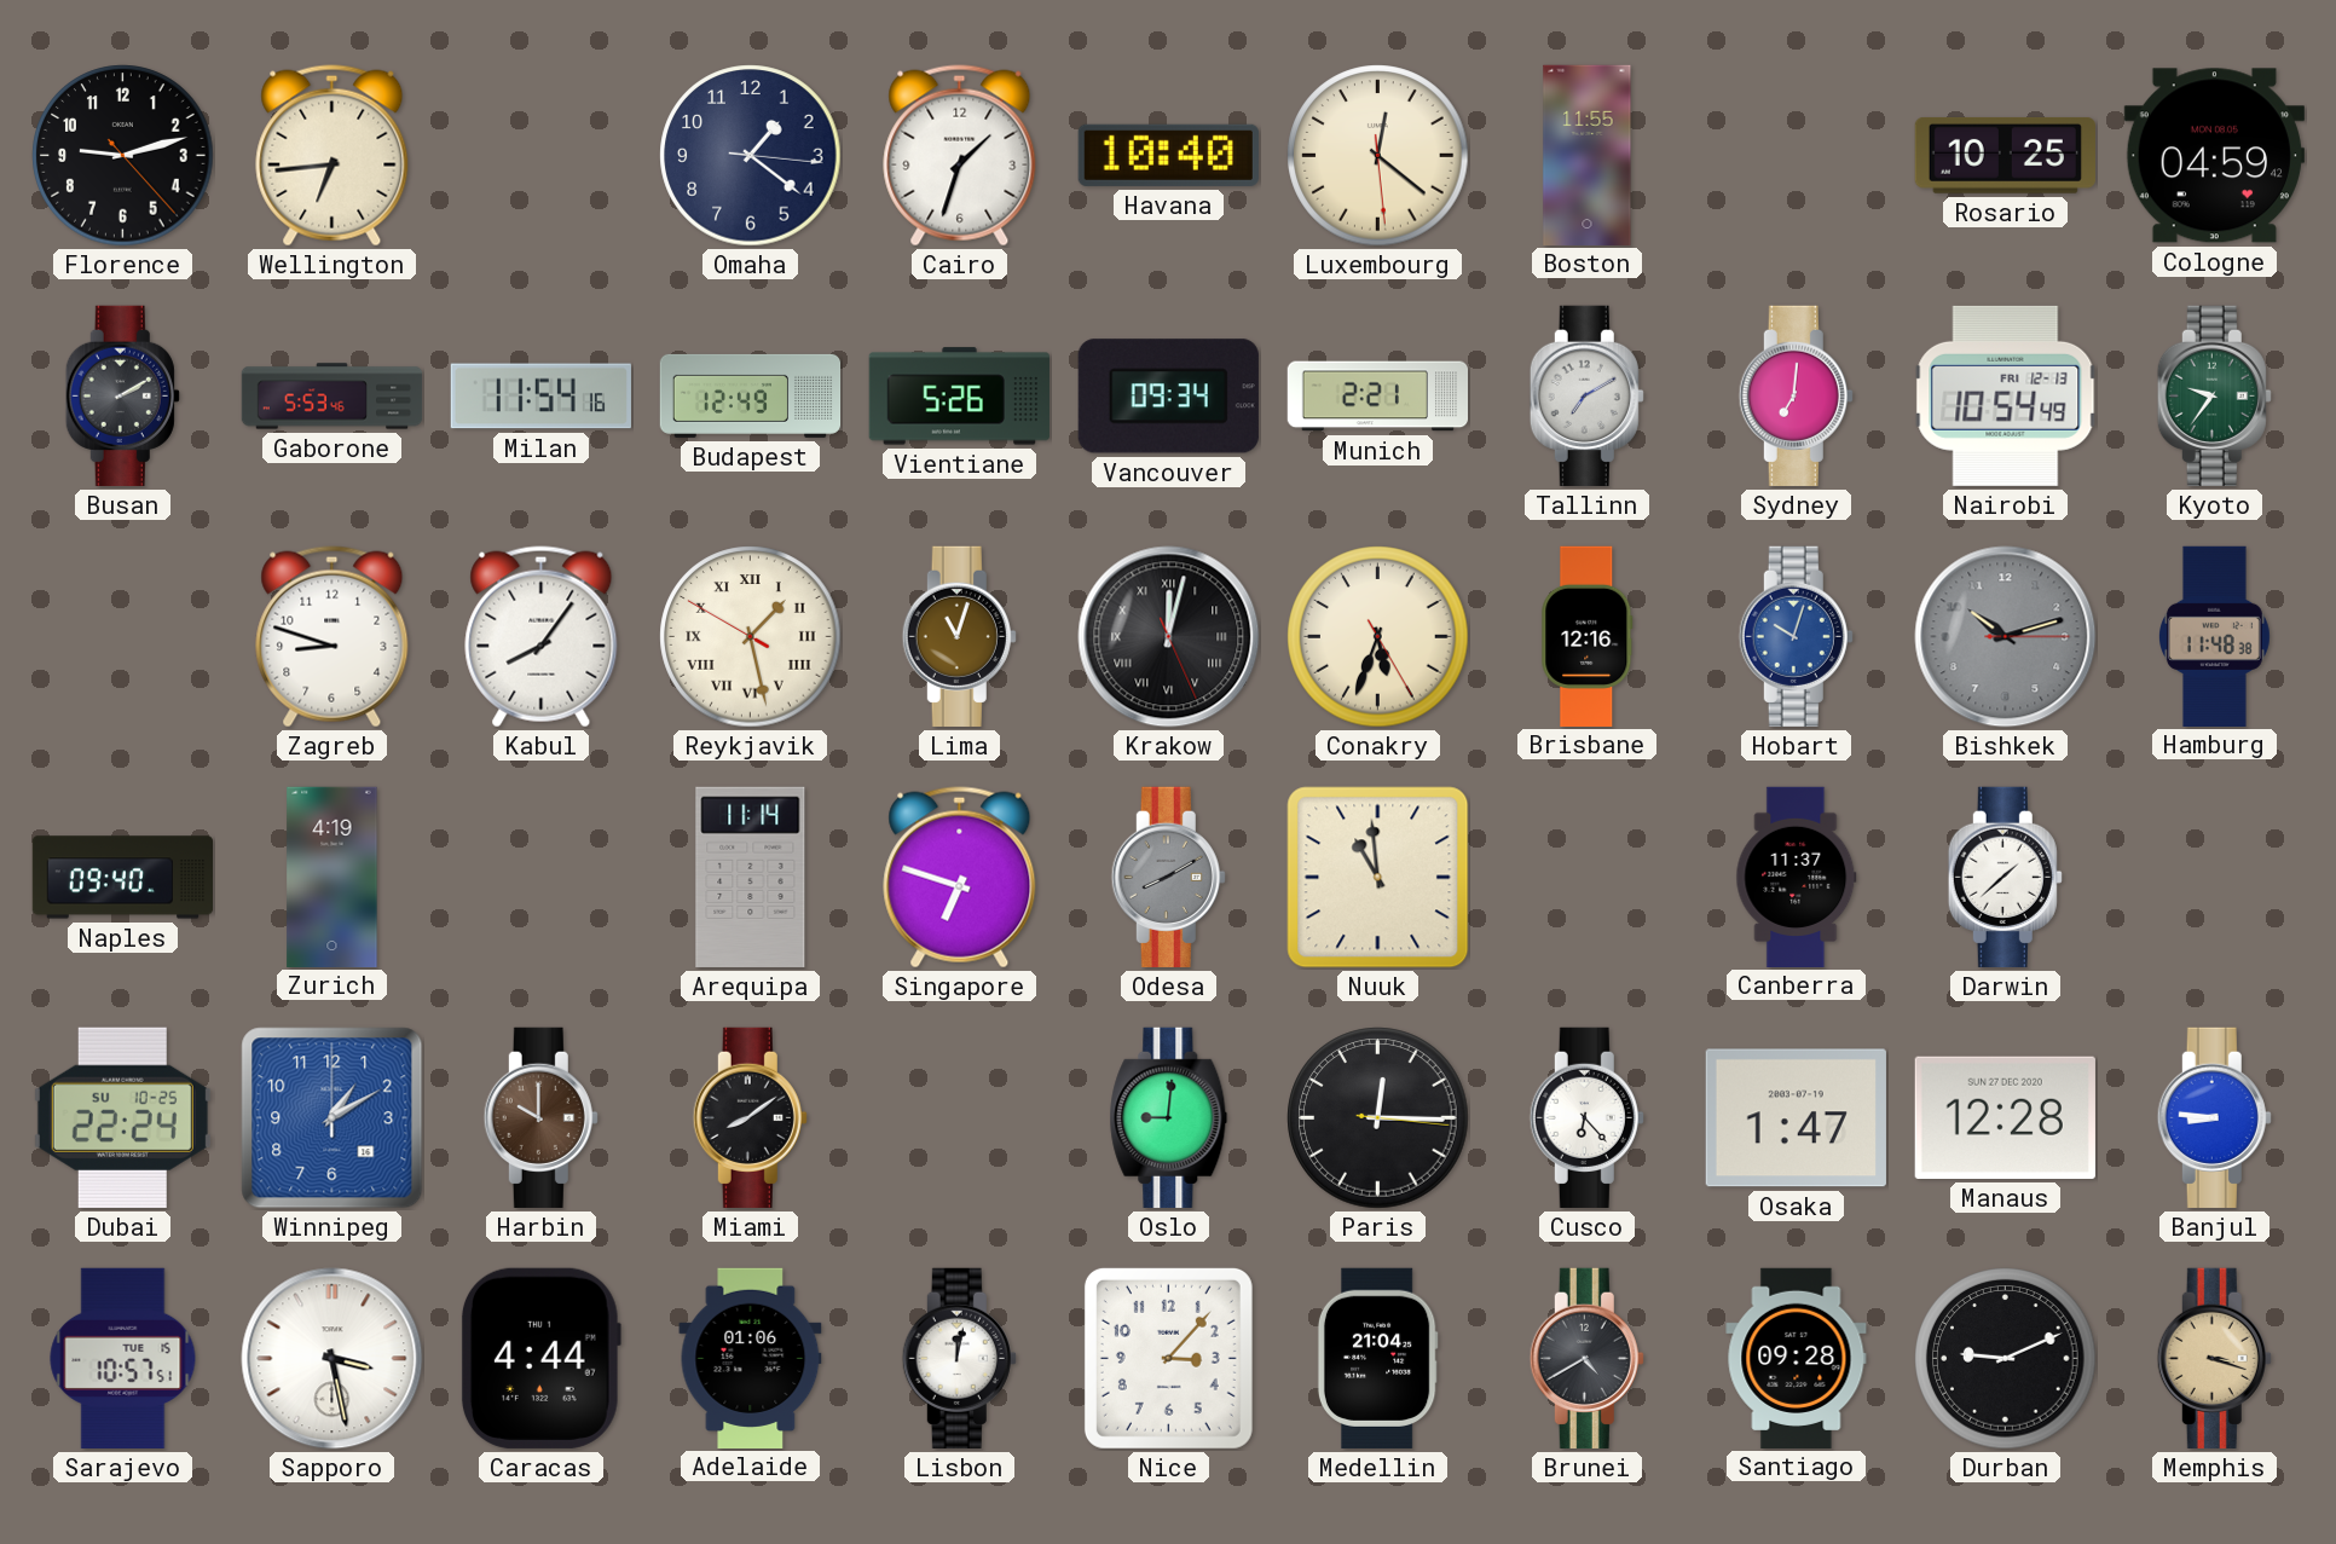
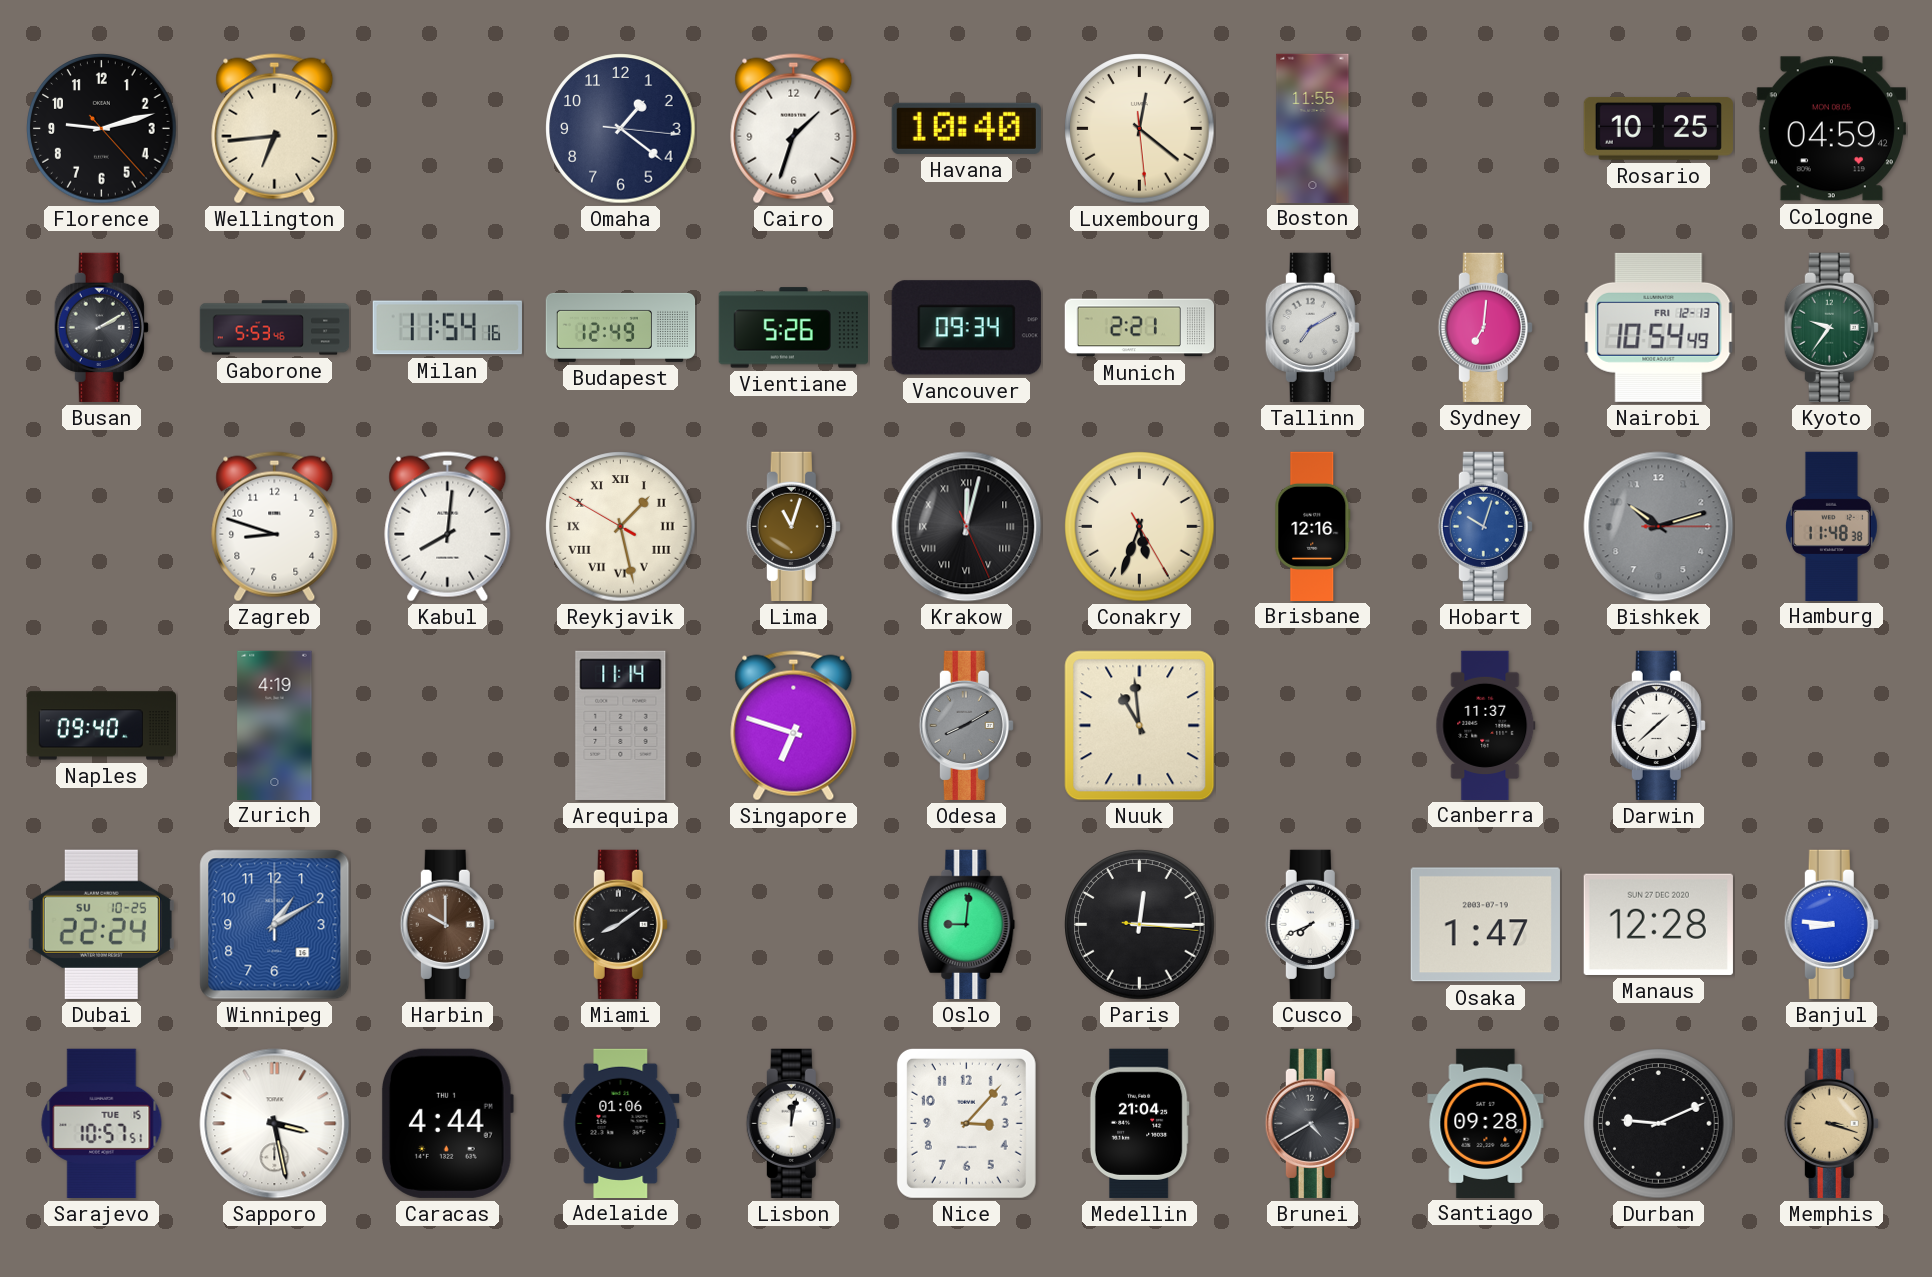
Kabul: 8:06 -> 8:01
Cusco: 6:23 -> 7:41
